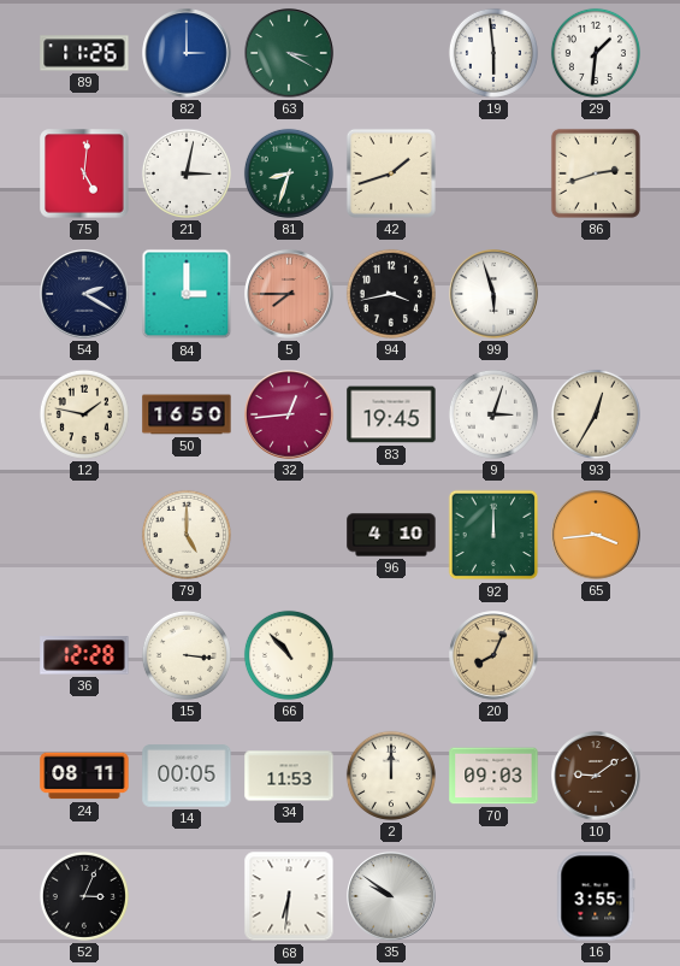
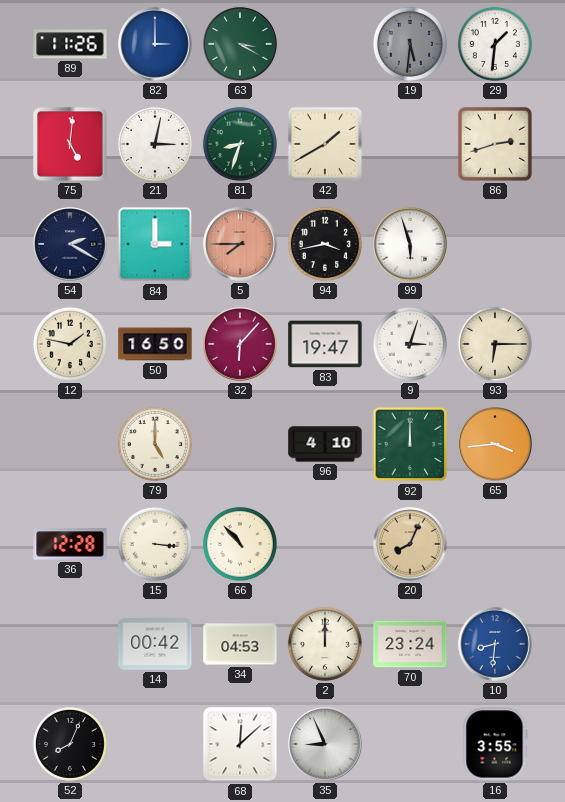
19: 5:59 -> 5:31
19 dial: white -> grey
42: 1:42 -> 1:40
32: 12:44 -> 6:07
83: 19:45 -> 19:47
93: 12:35 -> 6:15
24: 08:11 -> none
14: 00:05 -> 00:42
34: 11:53 -> 04:53
70: 09:03 -> 23:24
10: 9:09 -> 8:31
10 dial: brown -> blue
52: 3:04 -> 8:04
68: 6:31 -> 12:08
35: 9:51 -> 8:56
